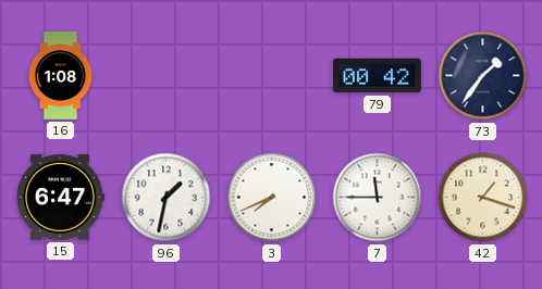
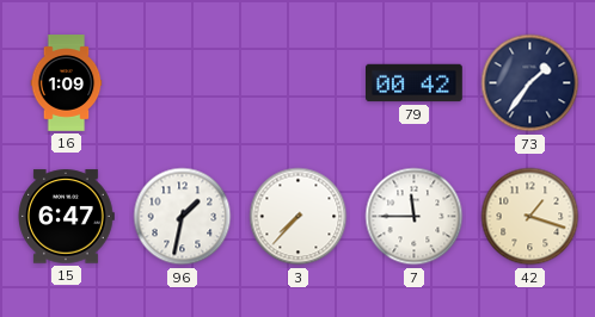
16: 1:08 -> 1:09
3: 7:41 -> 7:37
